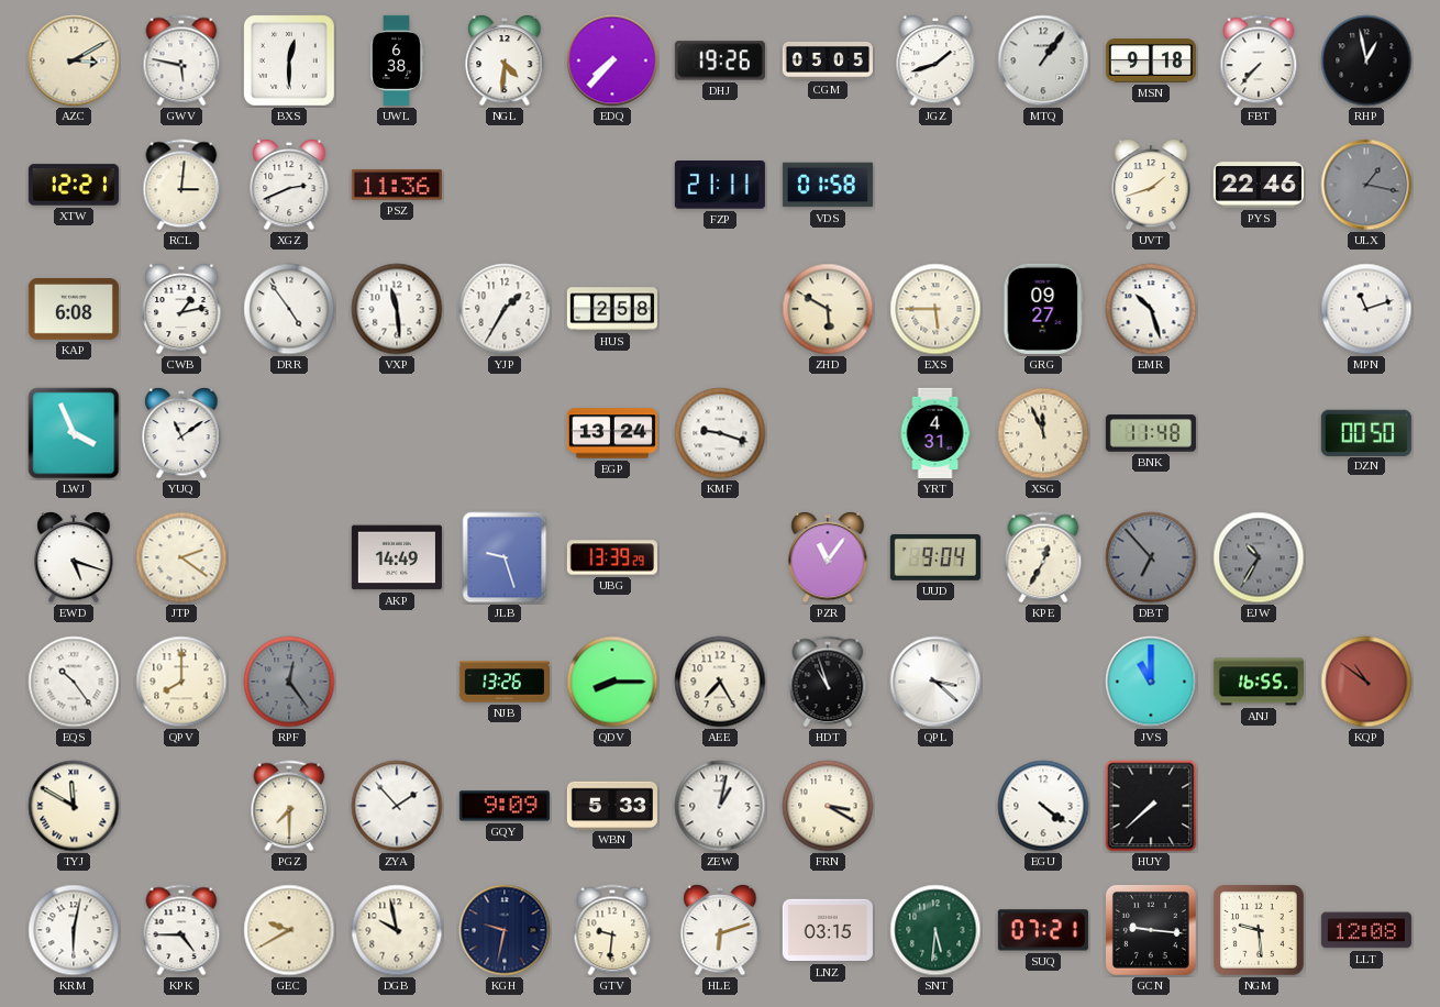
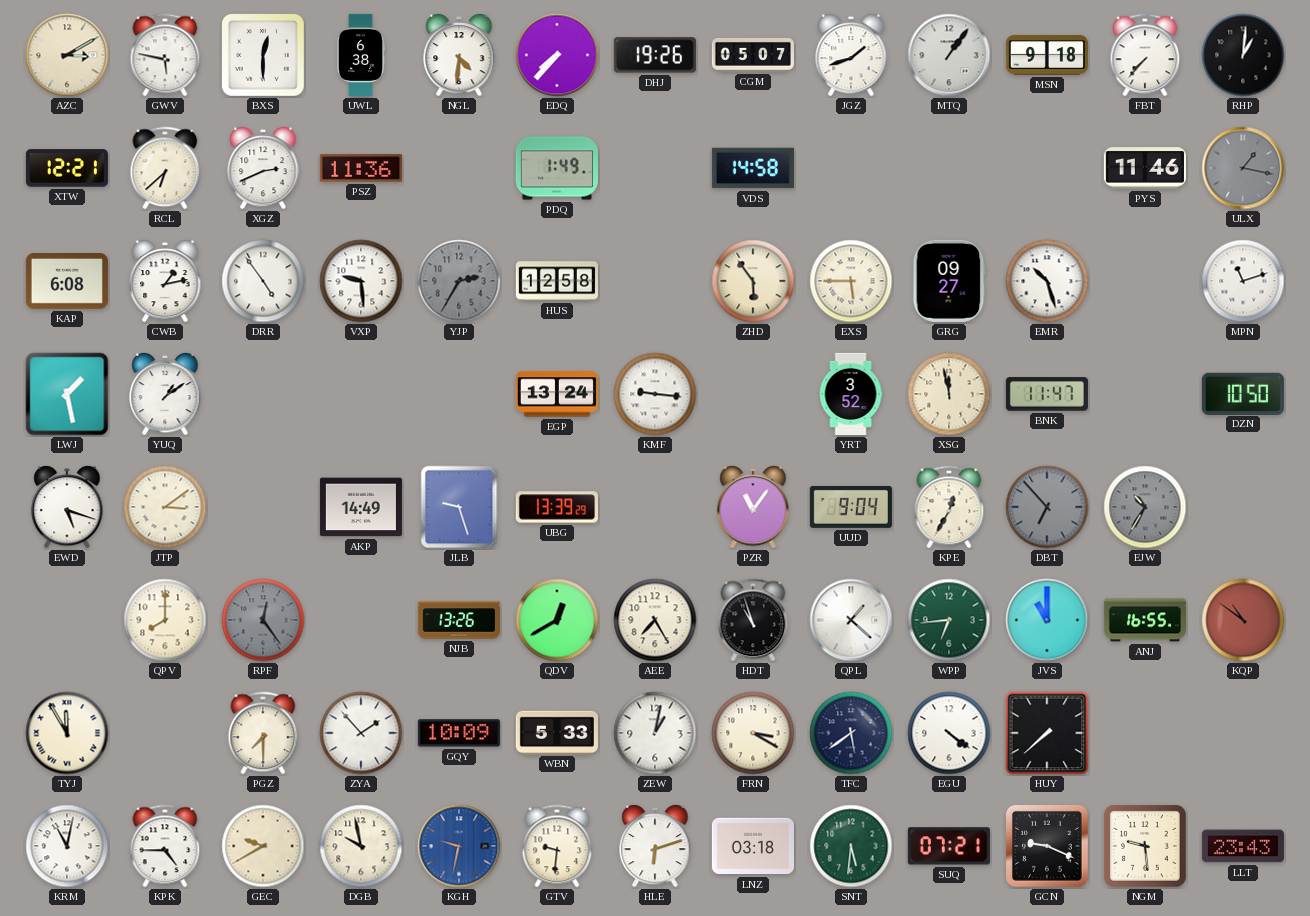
CGM: 05:05 -> 05:07
RHP: 12:58 -> 1:01
RCL: 3:01 -> 6:38
PDQ: none -> 1:49
FZP: 21:11 -> none
VDS: 01:58 -> 14:58
UVT: 1:42 -> none
PYS: 22:46 -> 11:46
VXP: 11:29 -> 9:29
YJP: 1:35 -> 2:35
YJP dial: white -> grey
HUS: 2:58 -> 12:58
ZHD: 5:50 -> 5:54
LWJ: 3:56 -> 1:28
YUQ: 11:09 -> 1:09
KMF: 9:18 -> 9:16
YRT: 4:31 -> 3:52
XSG: 11:56 -> 11:58
BNK: 11:48 -> 11:47
DZN: 00:50 -> 10:50
JTP: 2:21 -> 3:09
EQS: 10:24 -> none
QDV: 8:15 -> 12:40
QPL: 3:22 -> 1:22
WPP: none -> 6:44
TYJ: 11:50 -> 11:55
GQY: 9:09 -> 10:09
TFC: none -> 5:39
KRM: 6:02 -> 11:02
KGH dial: navy -> blue
LNZ: 03:15 -> 03:18
GCN: 9:16 -> 9:19
LLT: 12:08 -> 23:43
